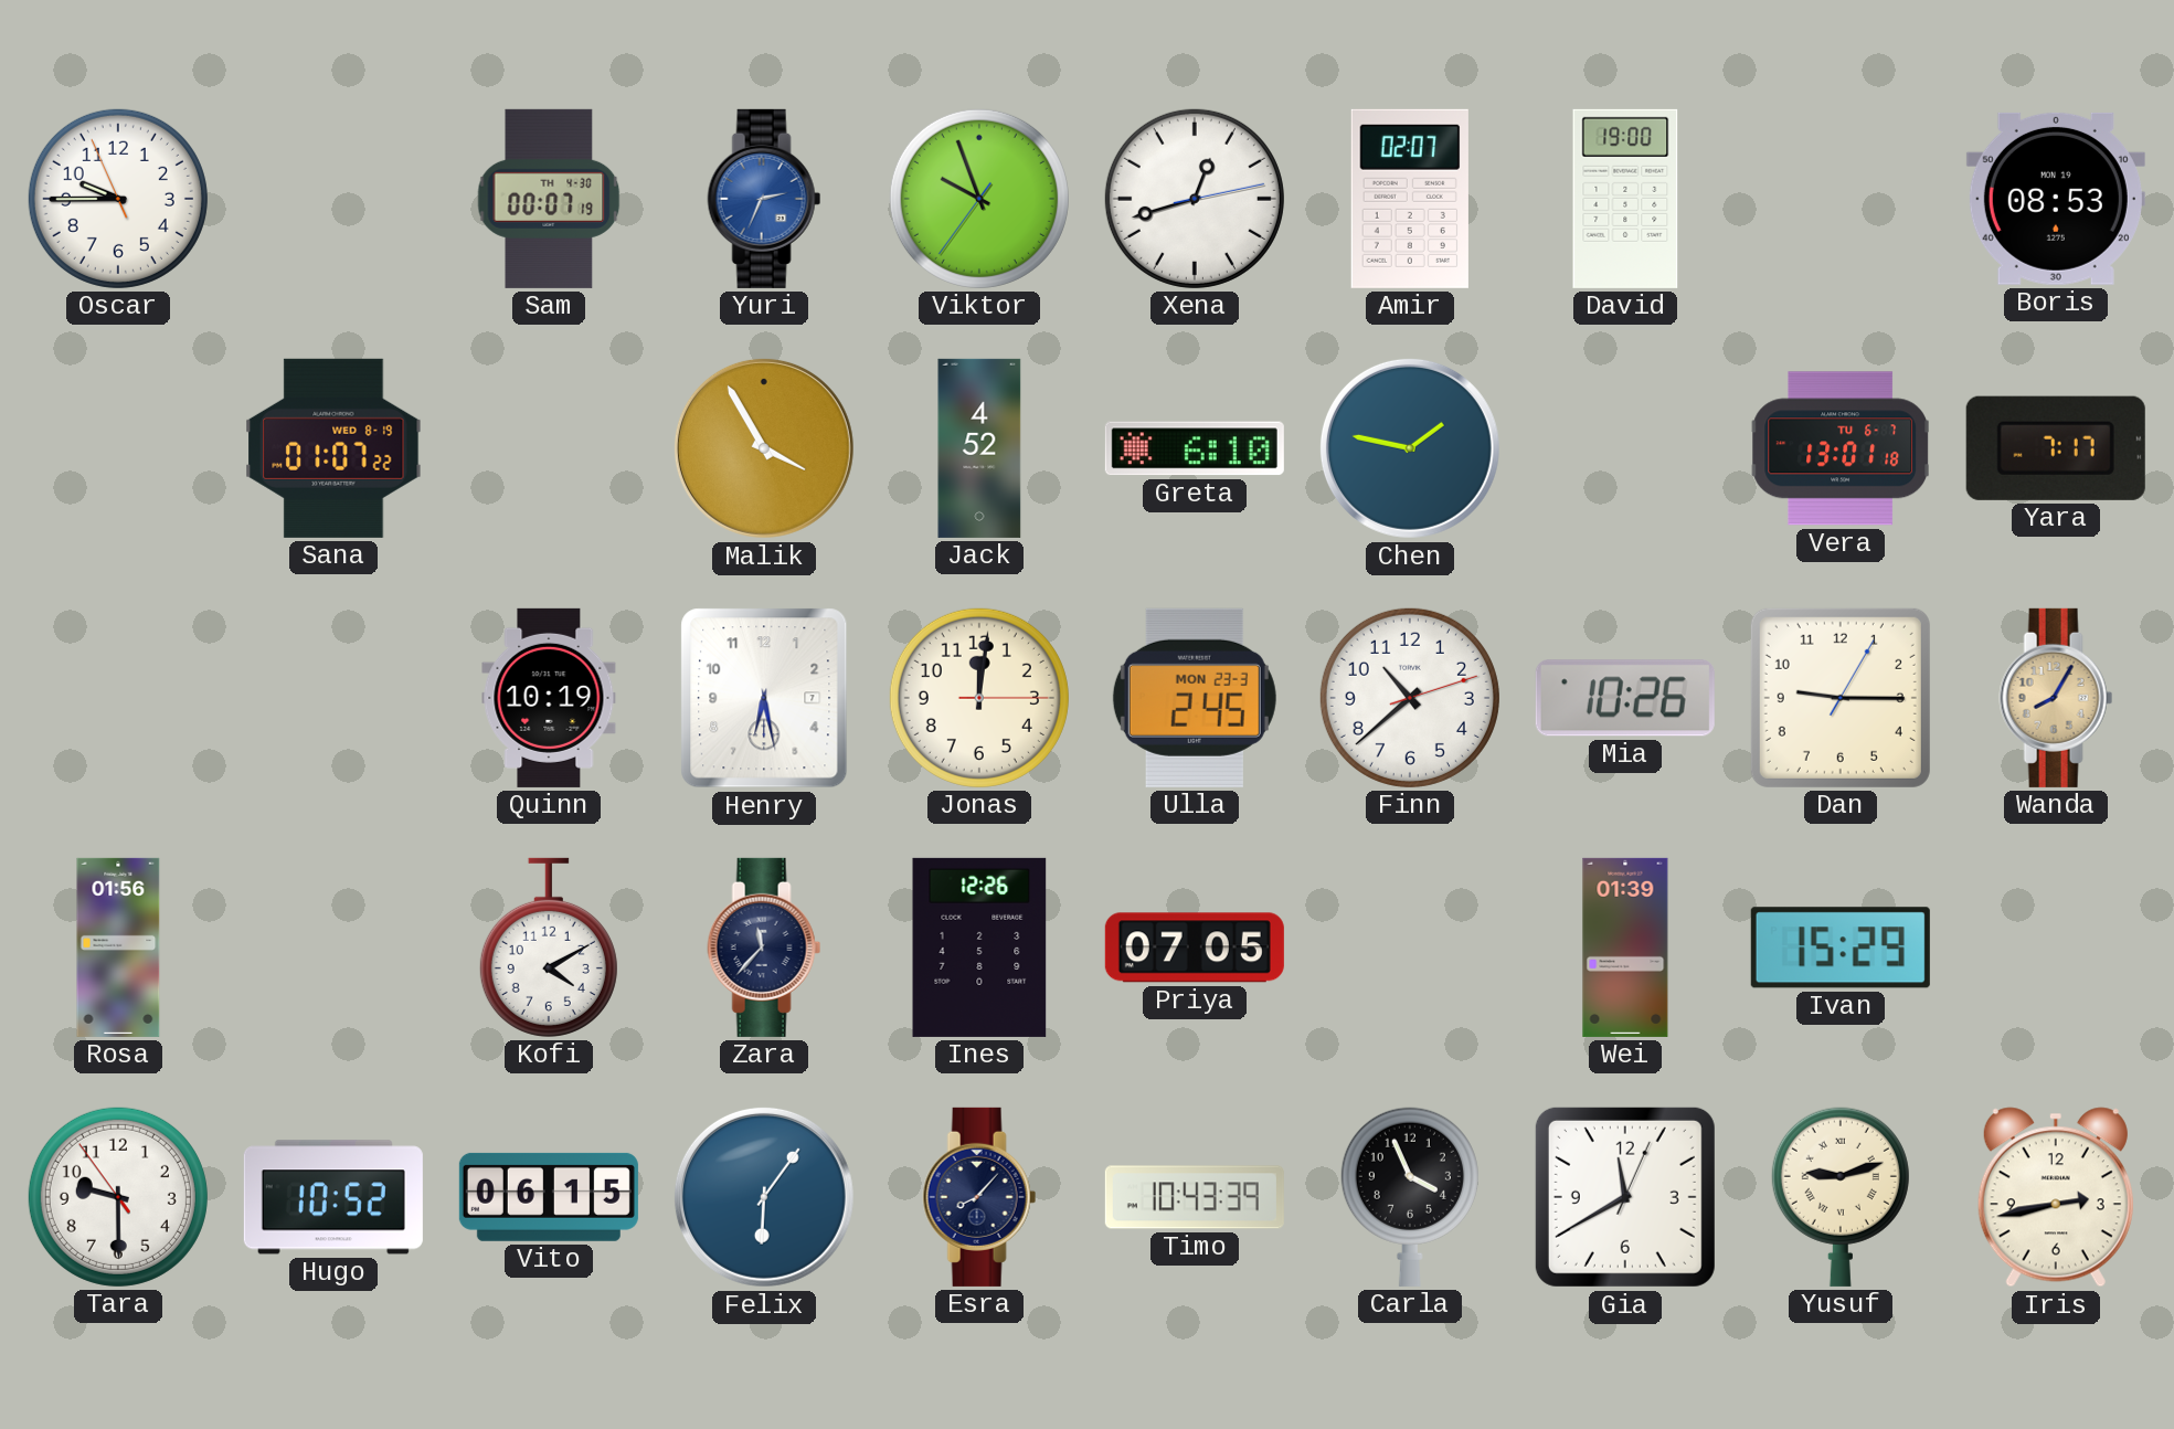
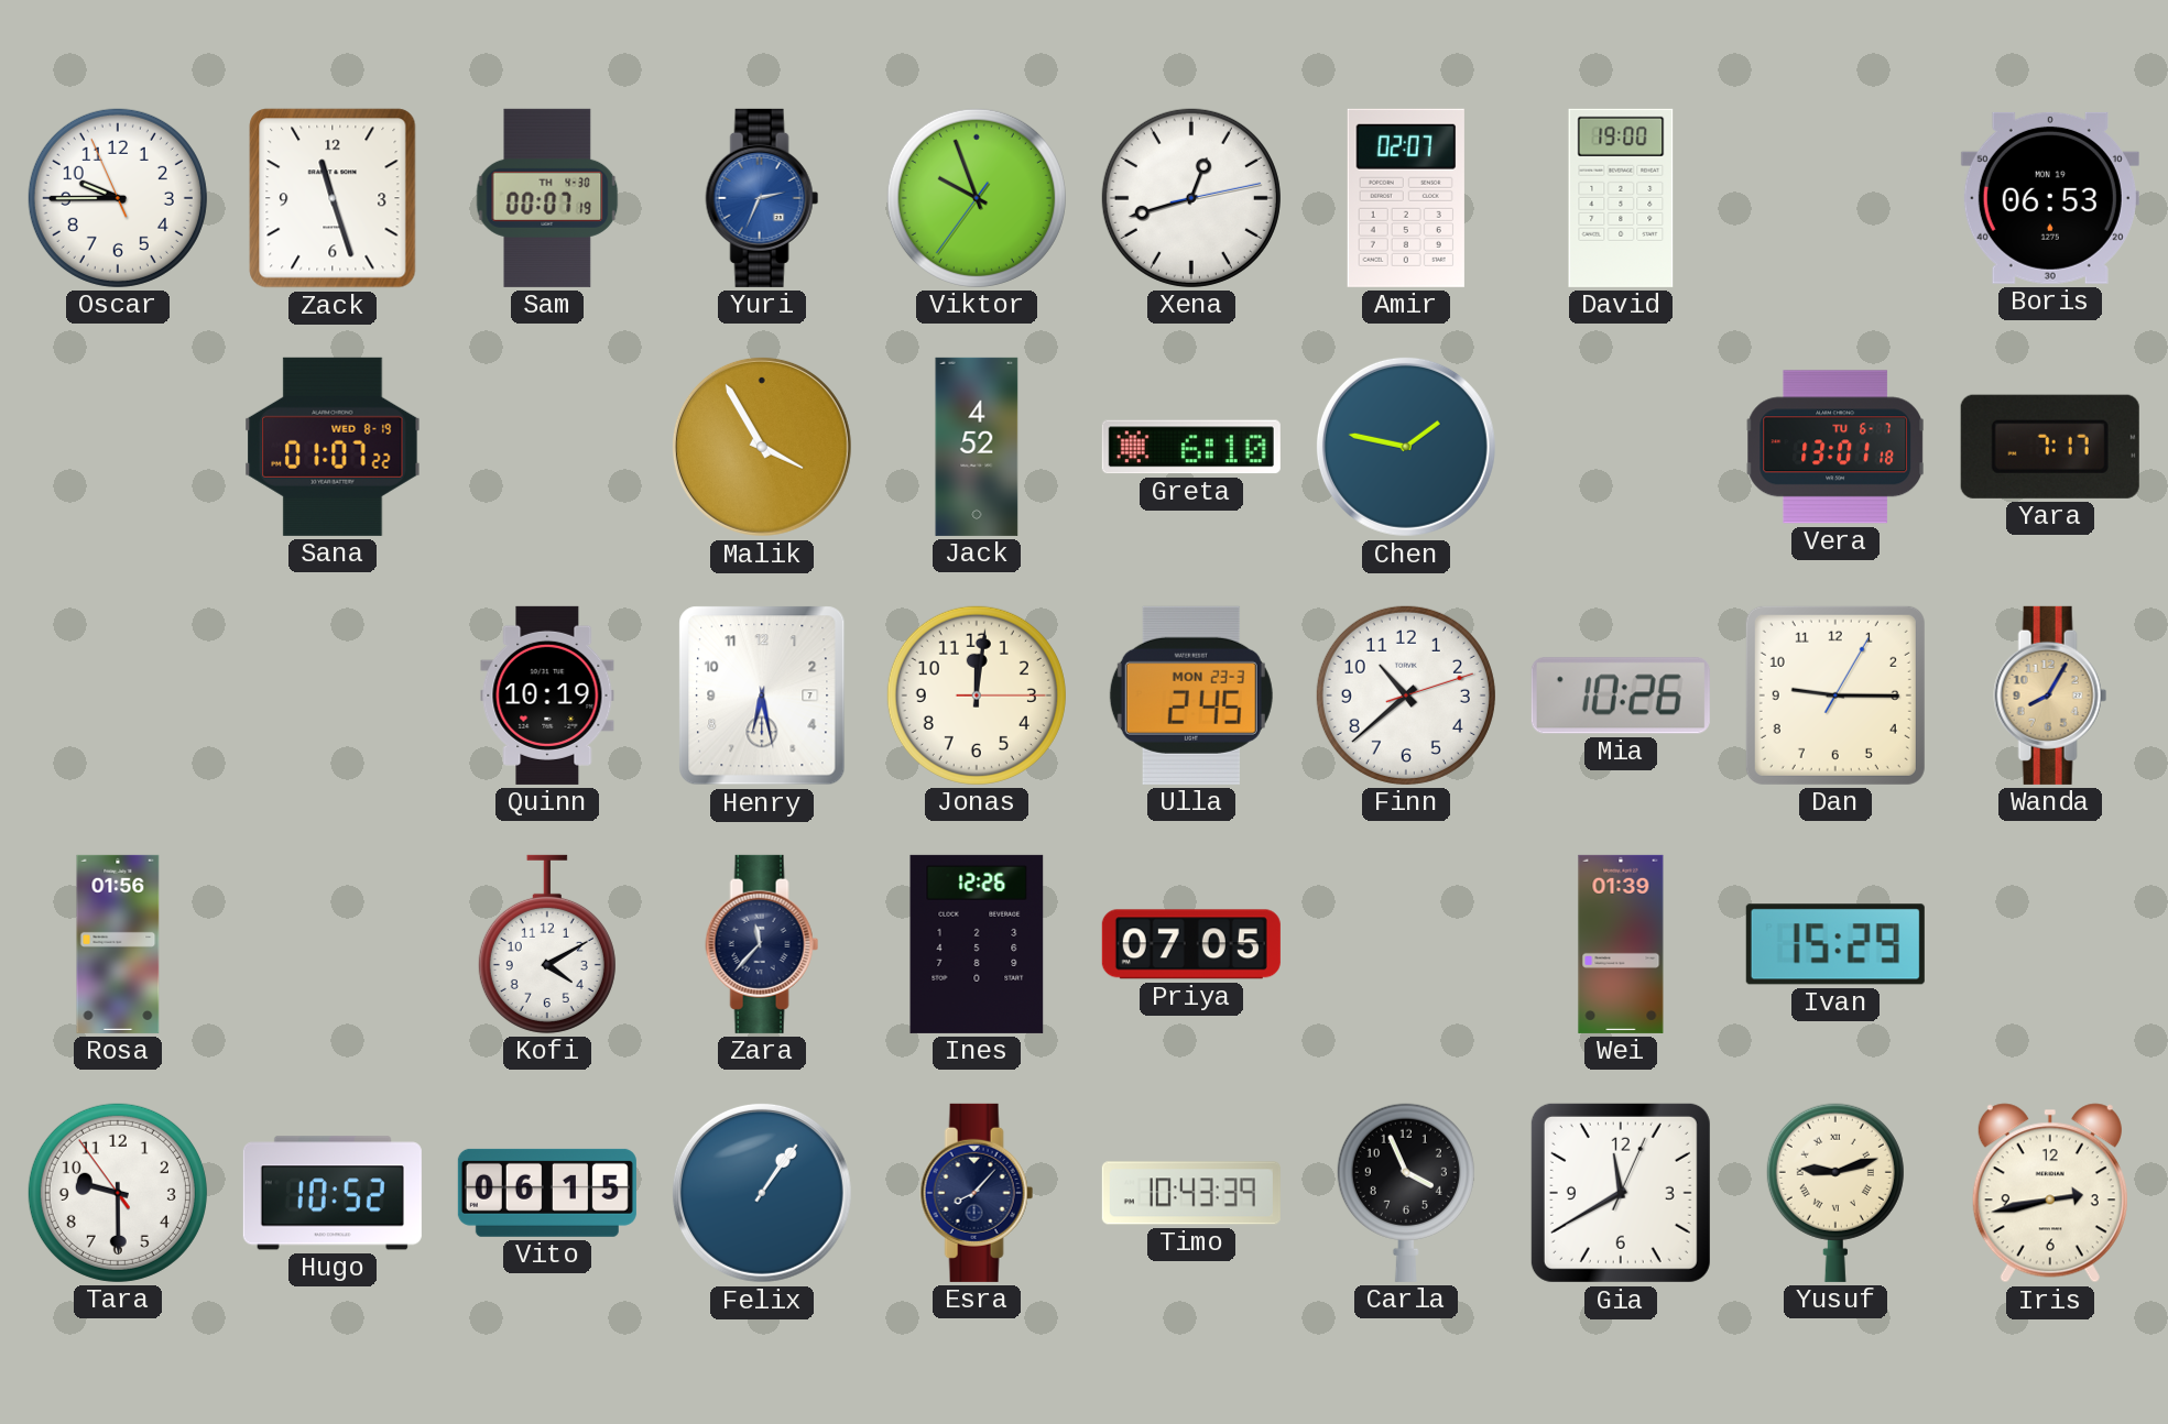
Zack: none -> 11:27
Boris: 08:53 -> 06:53
Felix: 6:06 -> 1:06
